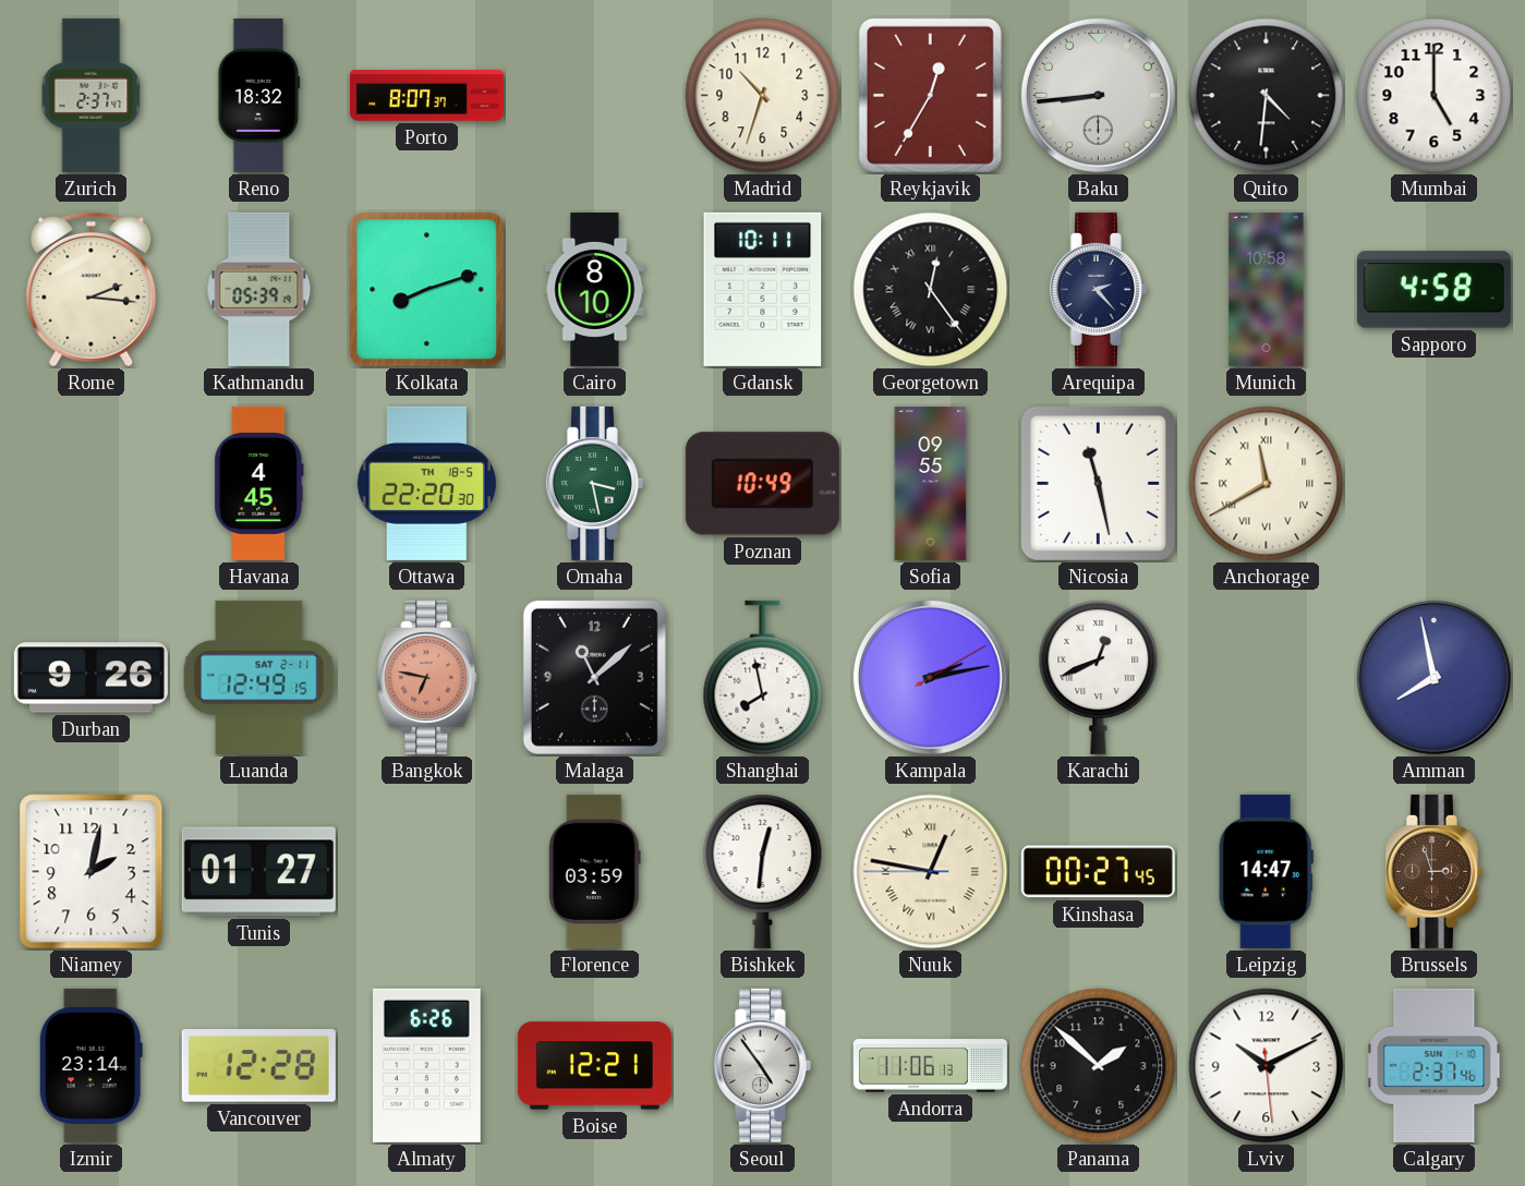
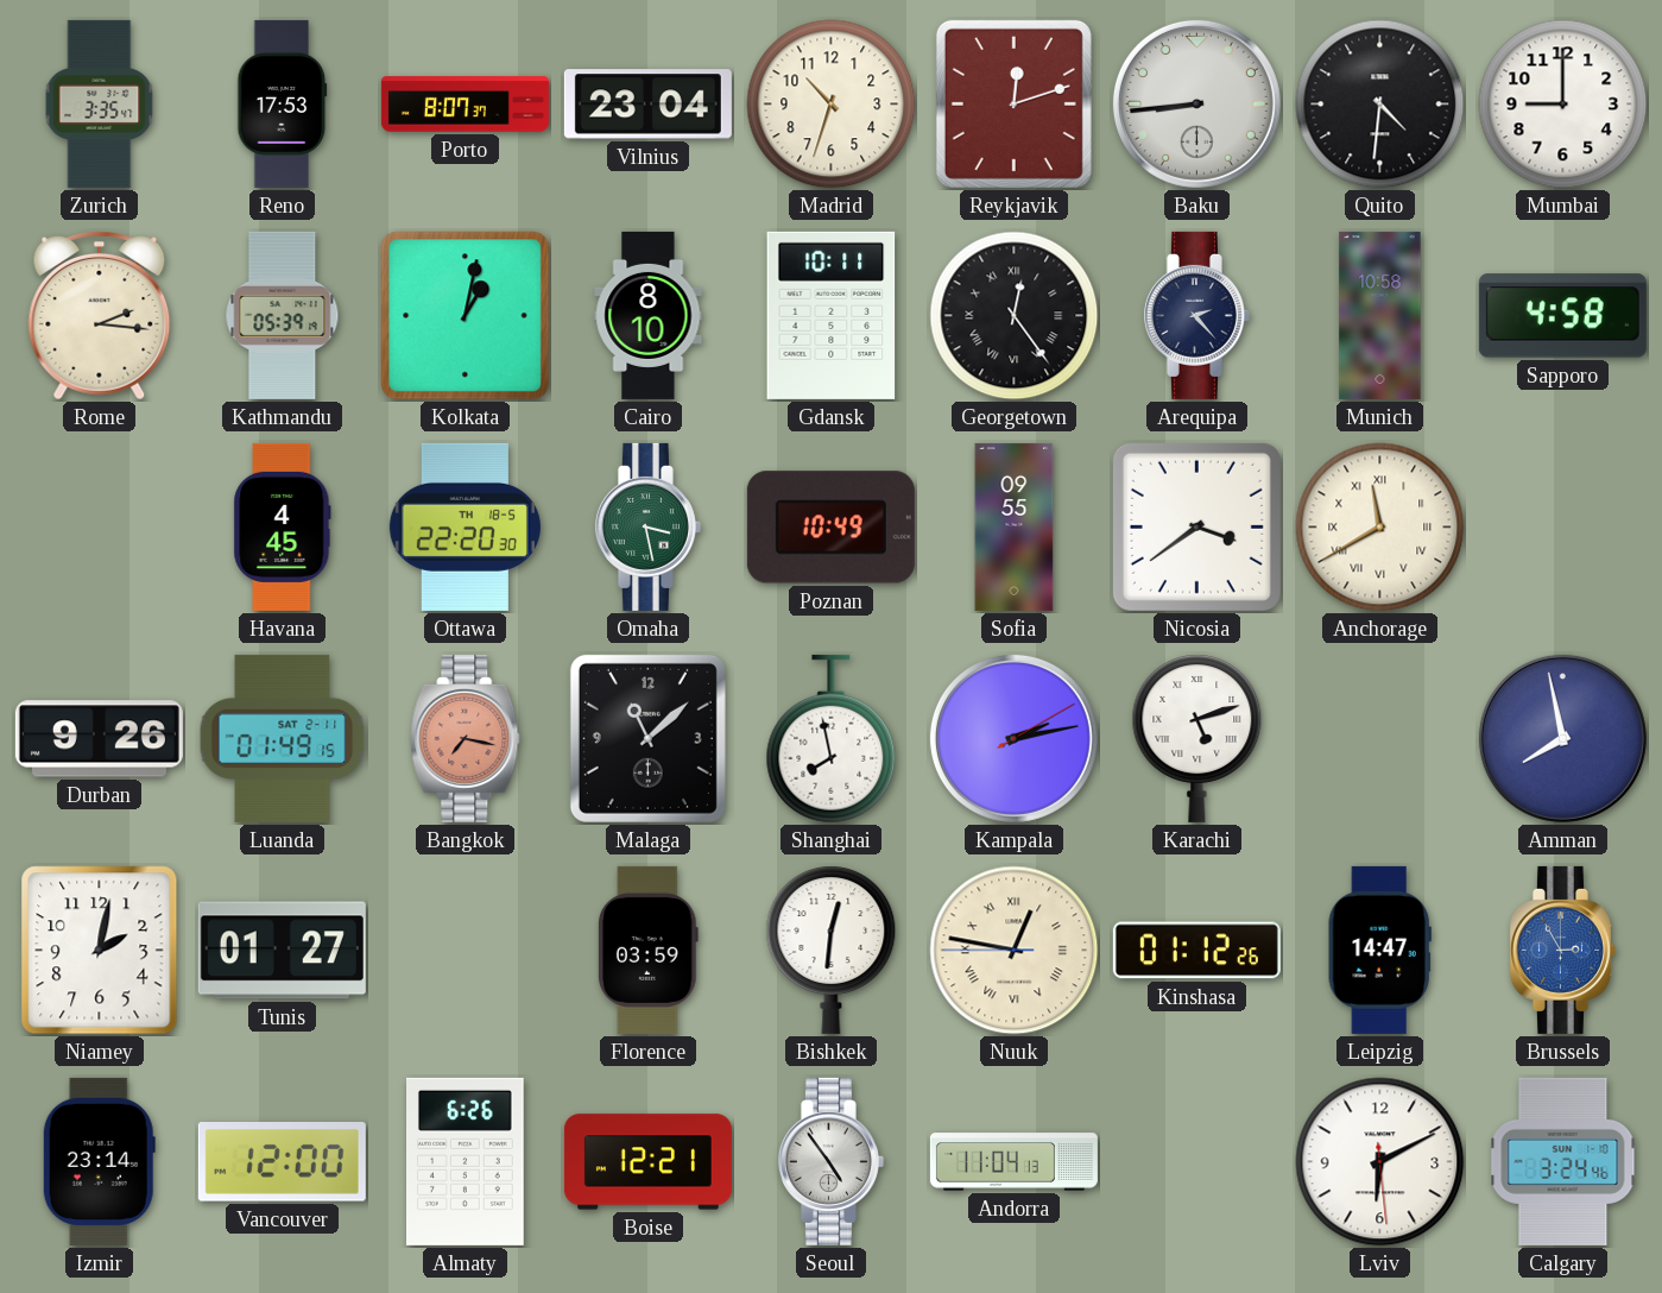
Zurich: 2:37 -> 3:35
Reno: 18:32 -> 17:53
Vilnius: none -> 23:04
Reykjavik: 12:35 -> 12:12
Mumbai: 5:00 -> 9:00
Kolkata: 8:12 -> 1:02
Nicosia: 11:28 -> 3:39
Luanda: 12:49 -> 01:49
Bangkok: 6:47 -> 7:17
Karachi: 12:41 -> 5:12
Kinshasa: 00:27 -> 01:12
Brussels: 2:57 -> 2:55
Brussels dial: brown -> blue
Vancouver: 12:28 -> 12:00
Andorra: 11:06 -> 11:04
Panama: 1:52 -> none
Lviv: 10:10 -> 6:10
Calgary: 2:37 -> 3:24
